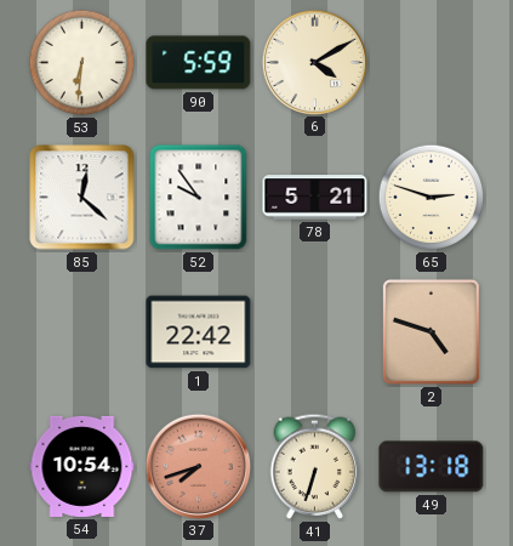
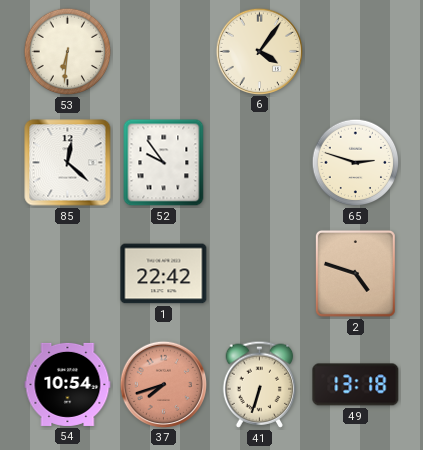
90: 5:59 -> none
6: 4:10 -> 4:06
78: 5:21 -> none
